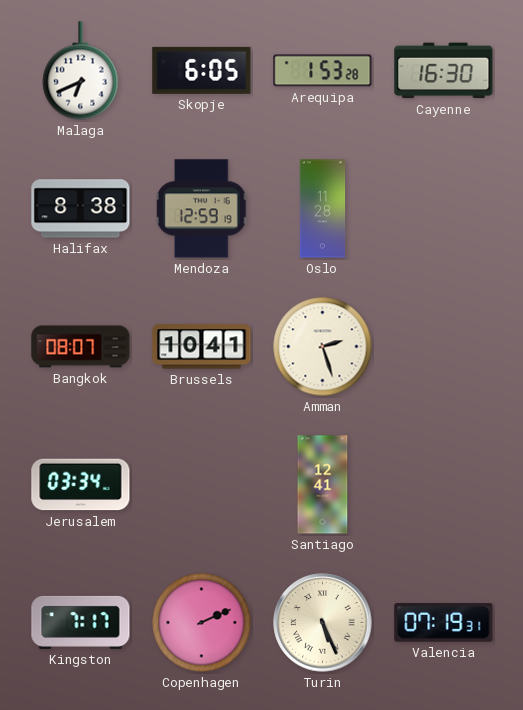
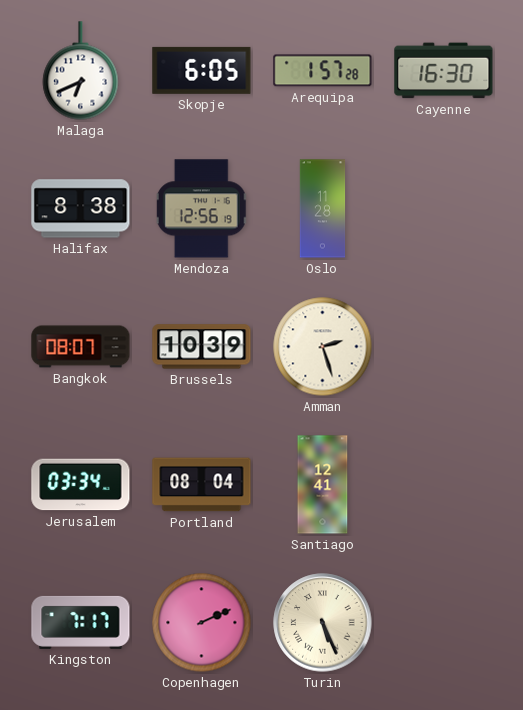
Arequipa: 1:53 -> 1:57
Mendoza: 12:59 -> 12:56
Brussels: 10:41 -> 10:39
Portland: none -> 08:04
Valencia: 07:19 -> none
